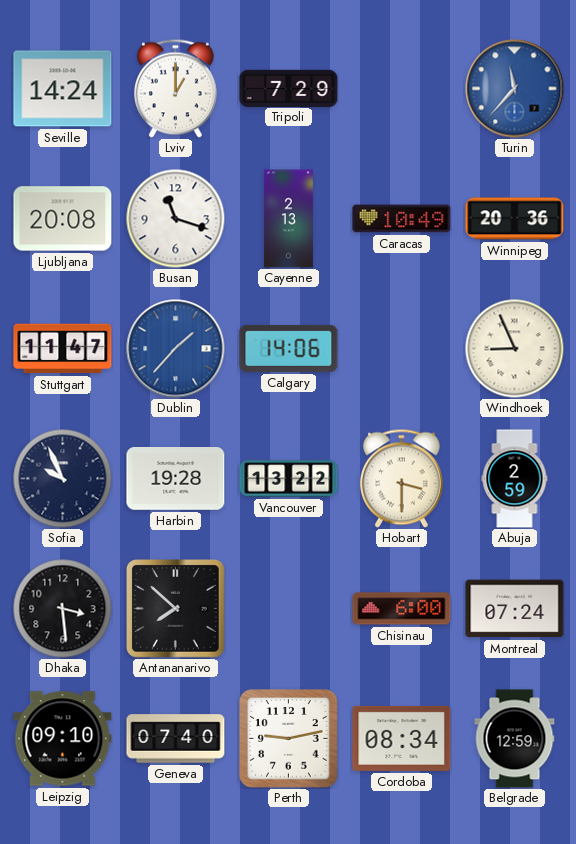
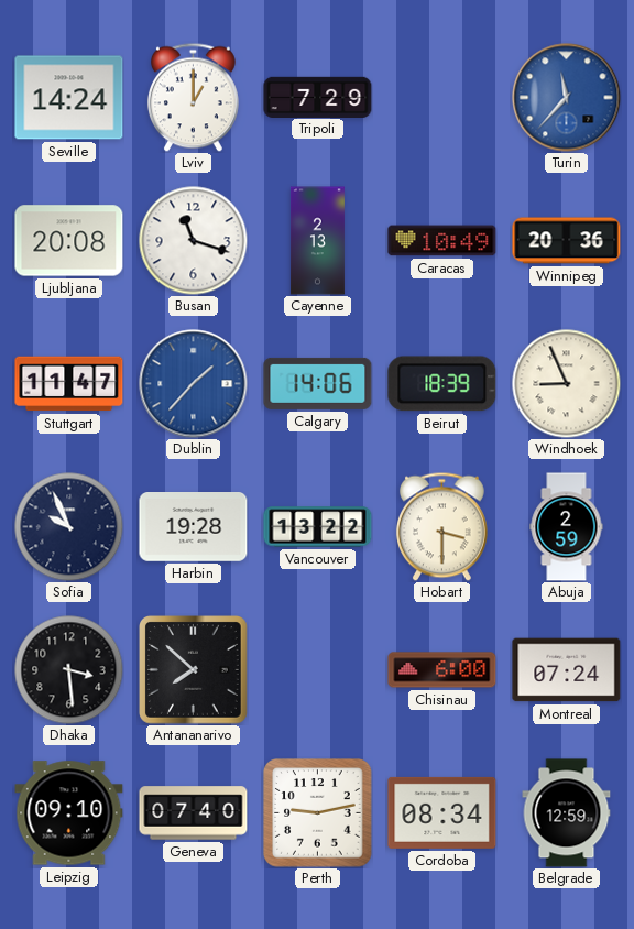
Beirut: none -> 18:39
